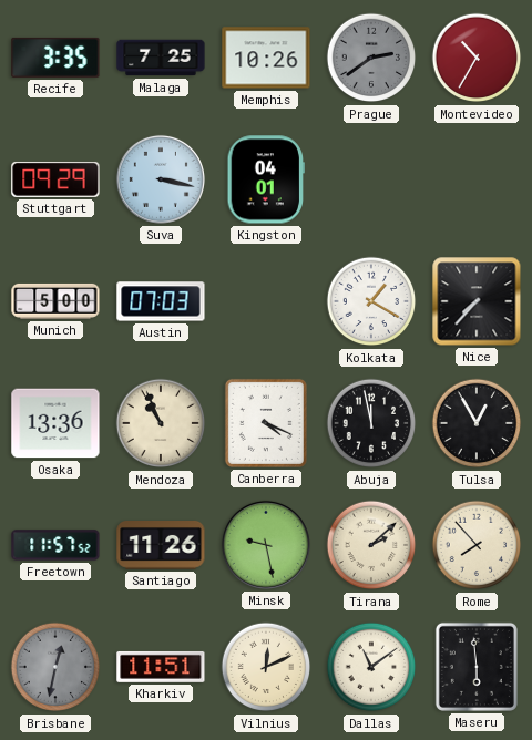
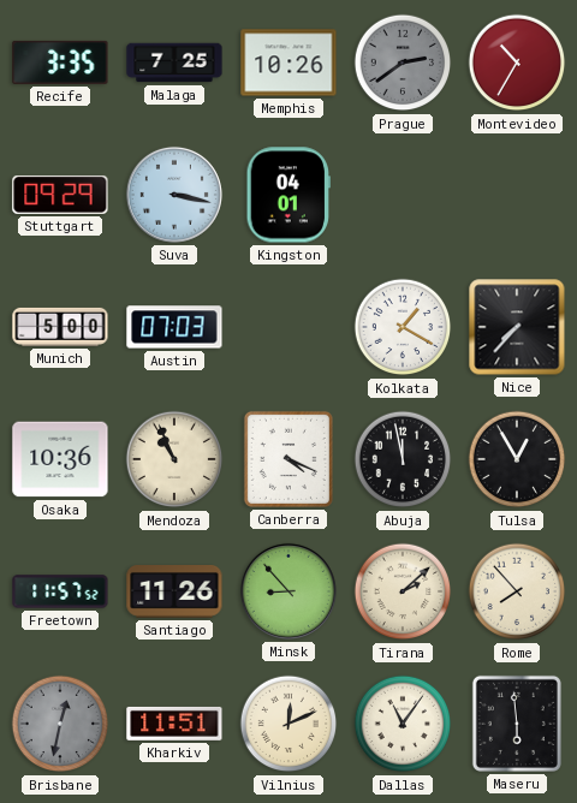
Osaka: 13:36 -> 10:36
Minsk: 9:28 -> 8:53
Dallas: 11:09 -> 11:06
